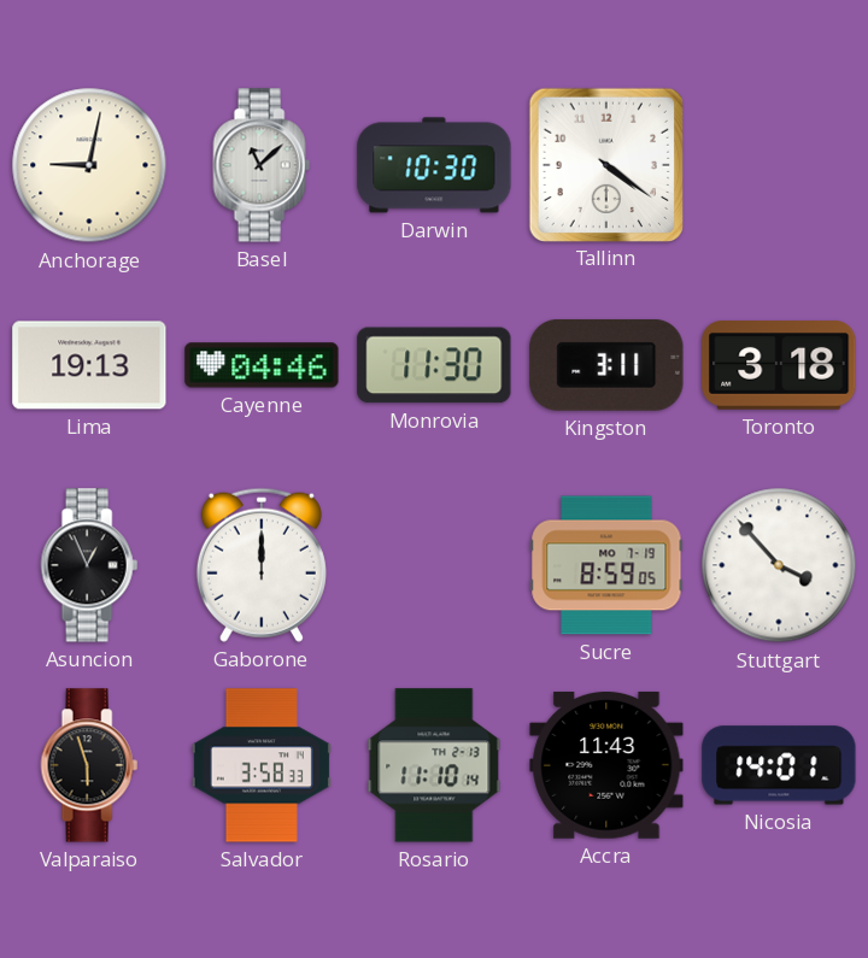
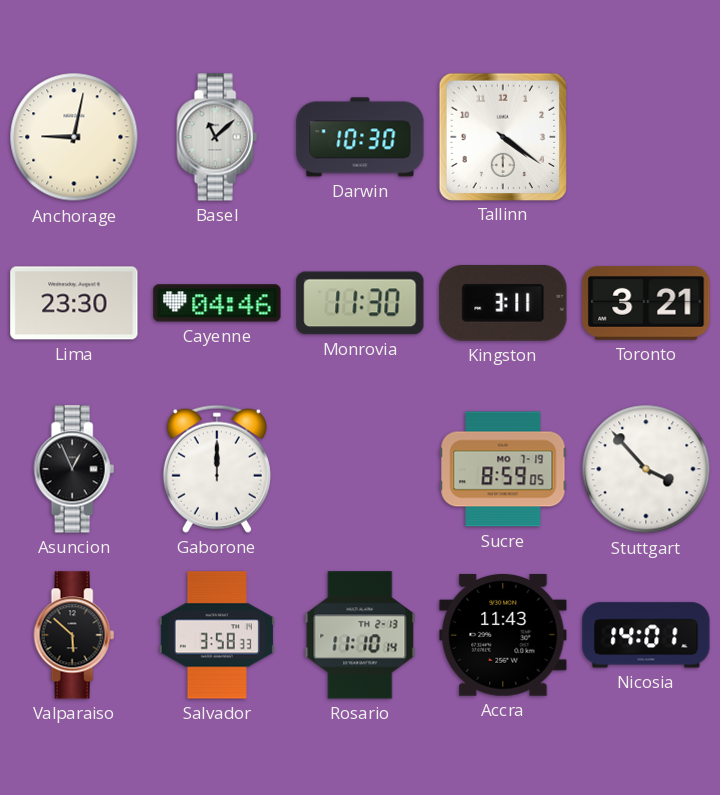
Lima: 19:13 -> 23:30
Toronto: 3:18 -> 3:21
Valparaiso: 5:57 -> 5:52
